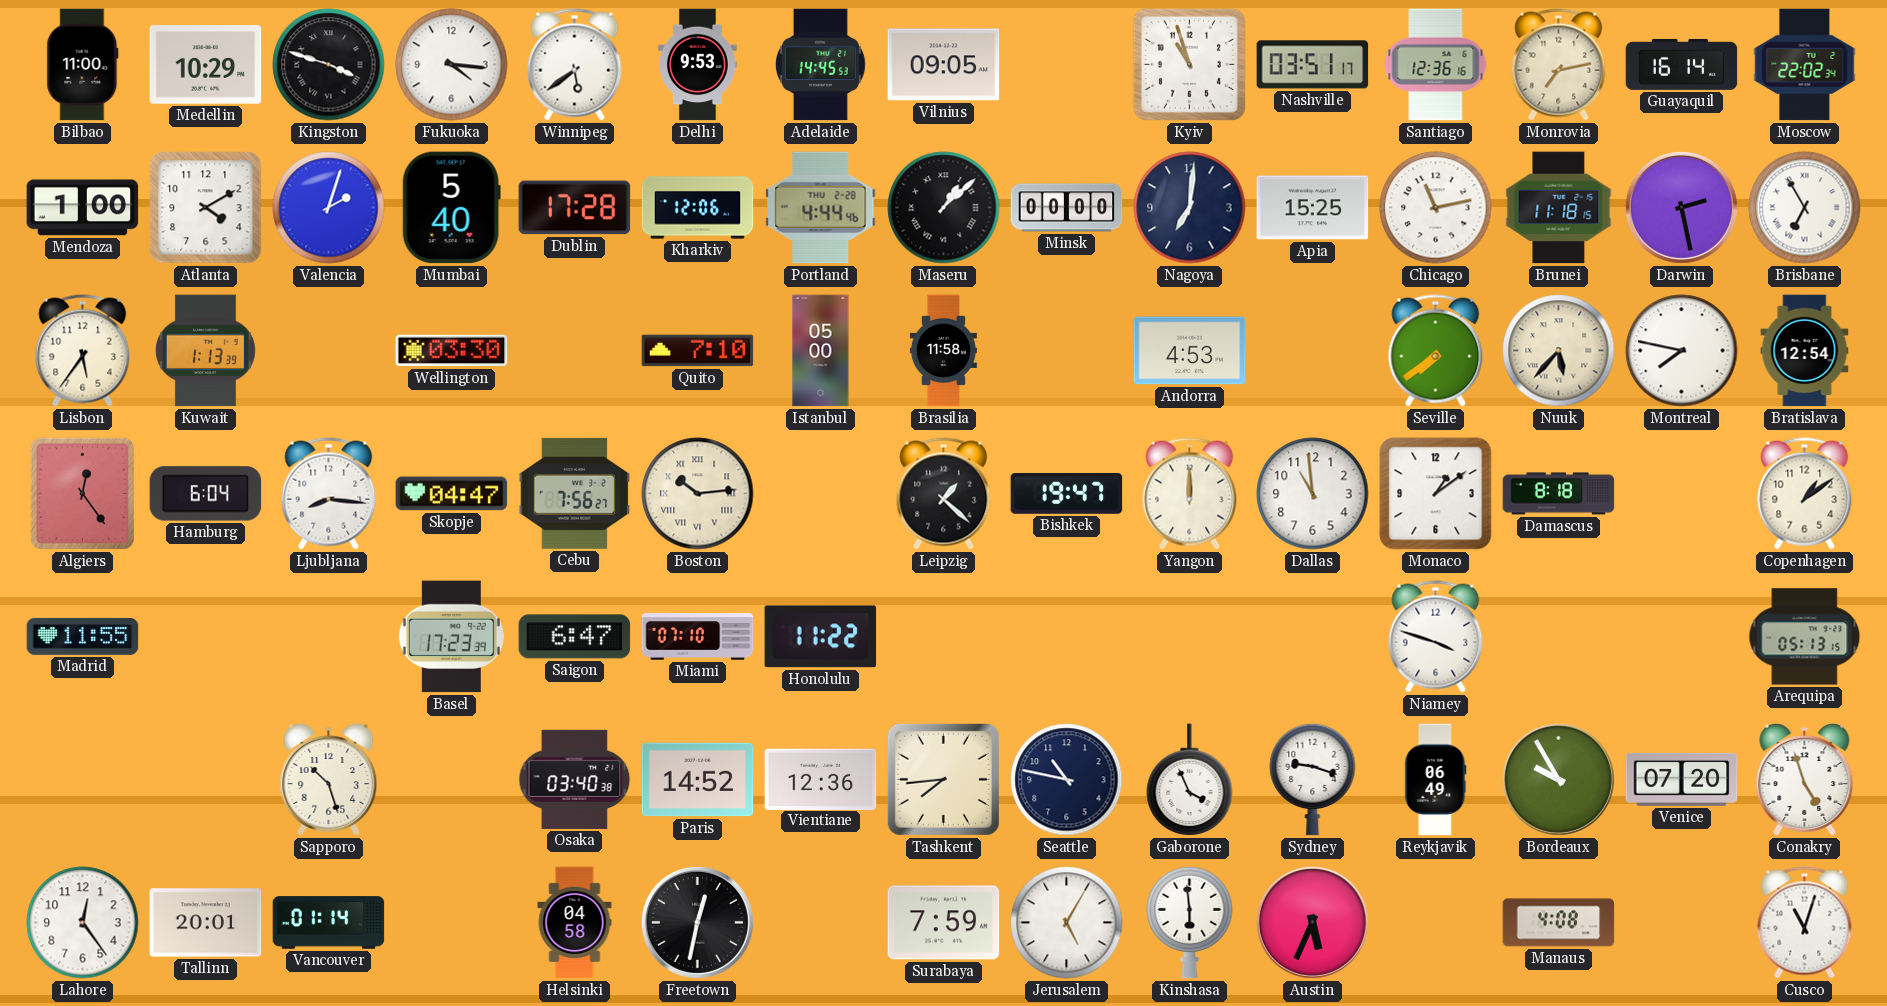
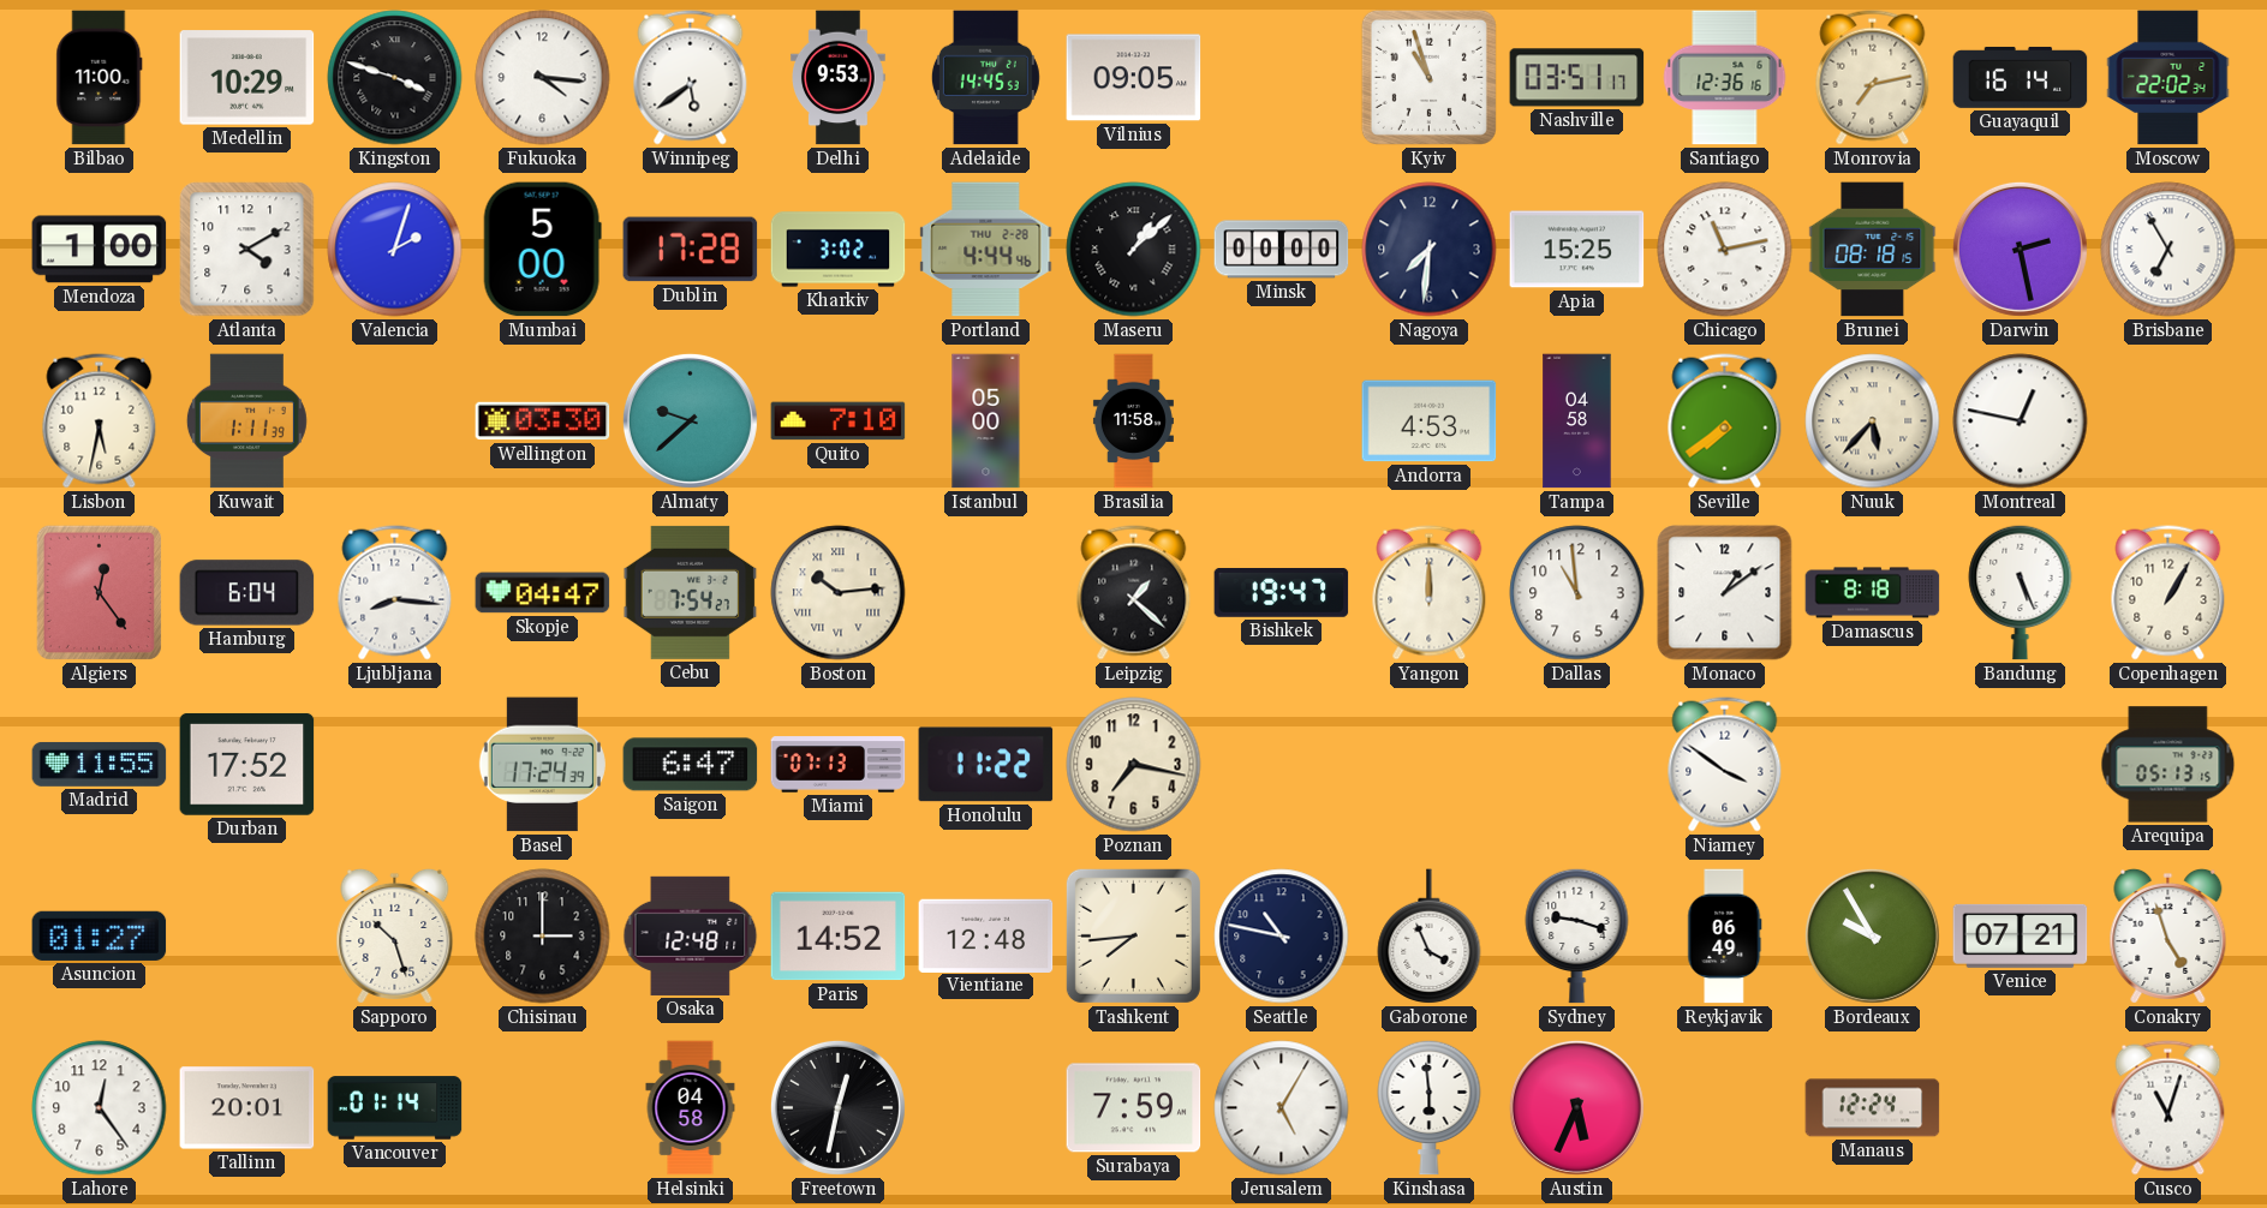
Mumbai: 5:40 -> 5:00
Kharkiv: 12:06 -> 3:02
Nagoya: 7:01 -> 7:31
Brunei: 11:18 -> 08:18
Lisbon: 5:36 -> 5:32
Kuwait: 1:13 -> 1:11
Almaty: none -> 9:38
Tampa: none -> 04:58
Montreal: 7:47 -> 12:47
Bratislava: 12:54 -> none
Cebu: 7:56 -> 7:54
Bandung: none -> 5:26
Copenhagen: 1:09 -> 1:05
Durban: none -> 17:52
Basel: 17:23 -> 17:24
Miami: 07:10 -> 07:13
Poznan: none -> 7:17
Niamey: 3:48 -> 3:51
Asuncion: none -> 01:27
Chisinau: none -> 3:00
Osaka: 03:40 -> 12:48
Vientiane: 12:36 -> 12:48
Venice: 07:20 -> 07:21
Manaus: 4:08 -> 12:24
